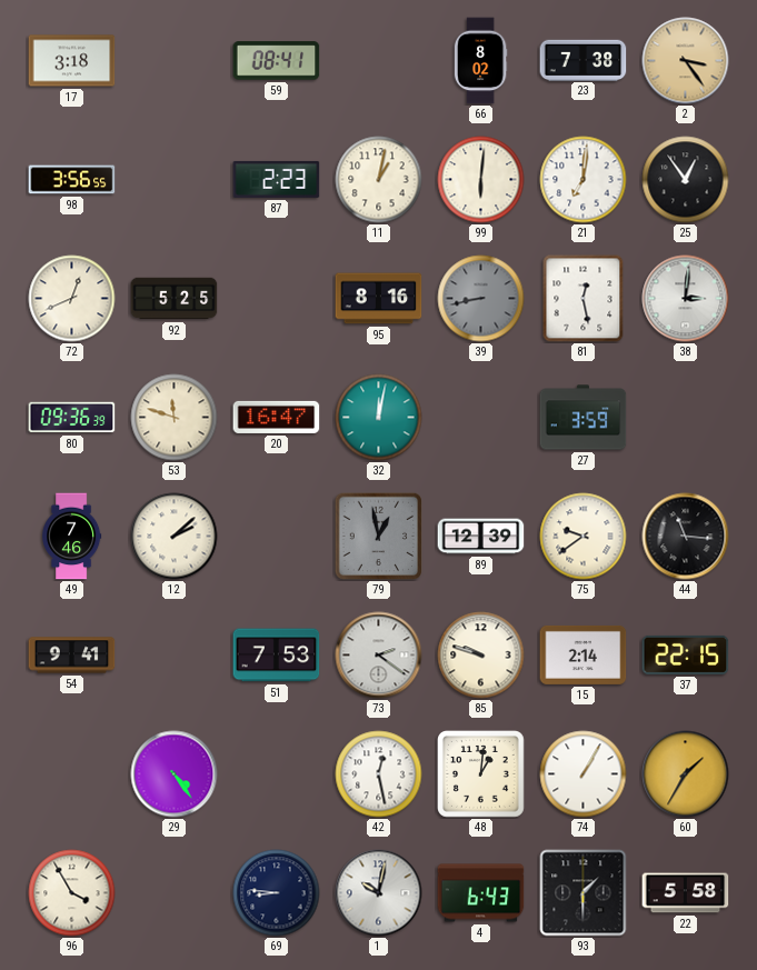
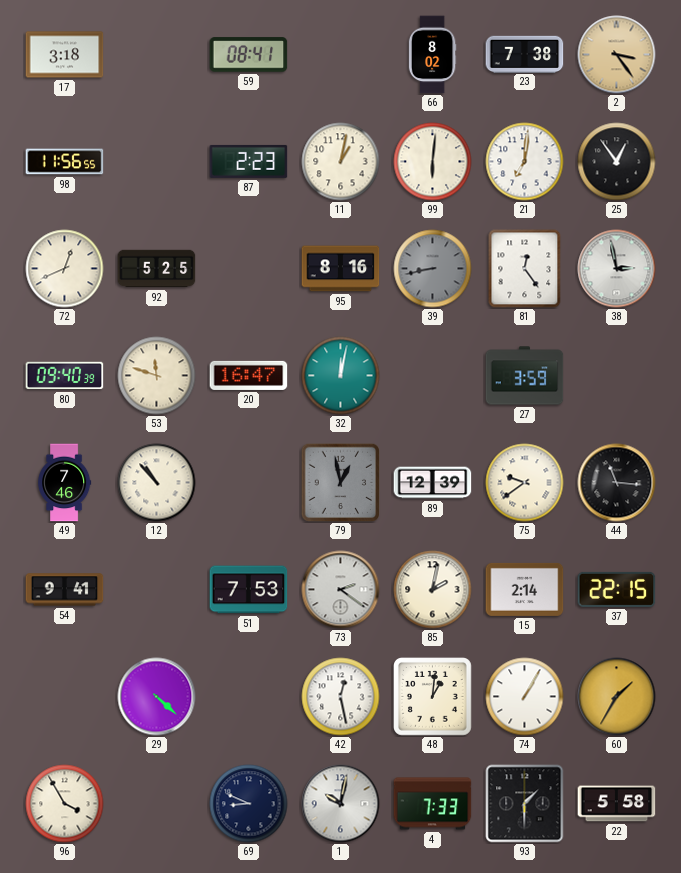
98: 3:56 -> 11:56
81: 12:28 -> 12:24
38: 3:01 -> 2:58
80: 09:36 -> 09:40
12: 2:08 -> 10:53
85: 9:48 -> 2:02
29: 4:24 -> 4:22
69: 8:46 -> 8:49
4: 6:43 -> 7:33
